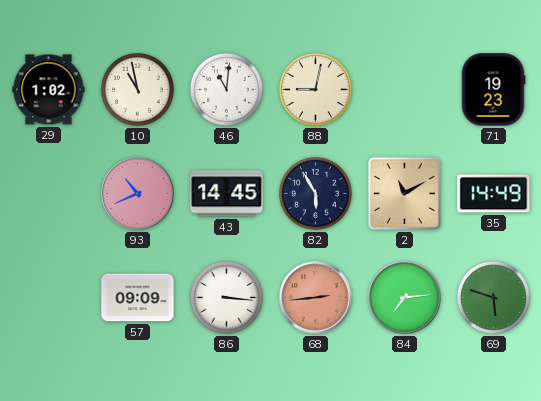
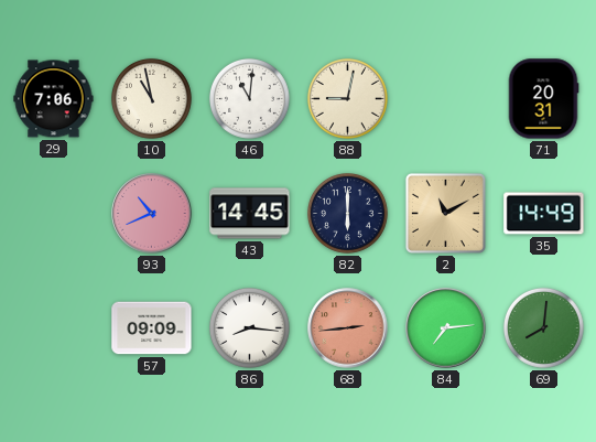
29: 1:02 -> 7:06
71: 19:23 -> 20:31
82: 5:55 -> 6:00
86: 3:16 -> 8:16
69: 5:48 -> 8:01
